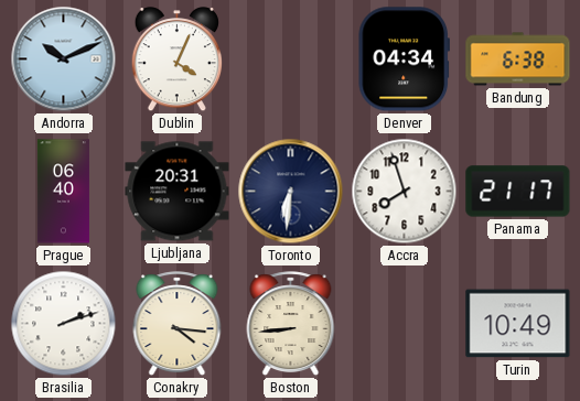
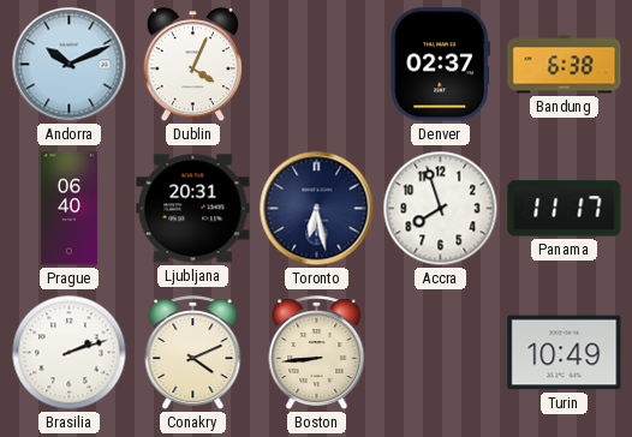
Denver: 04:34 -> 02:37
Toronto: 6:31 -> 6:28
Panama: 21:17 -> 11:17
Conakry: 4:16 -> 4:11
